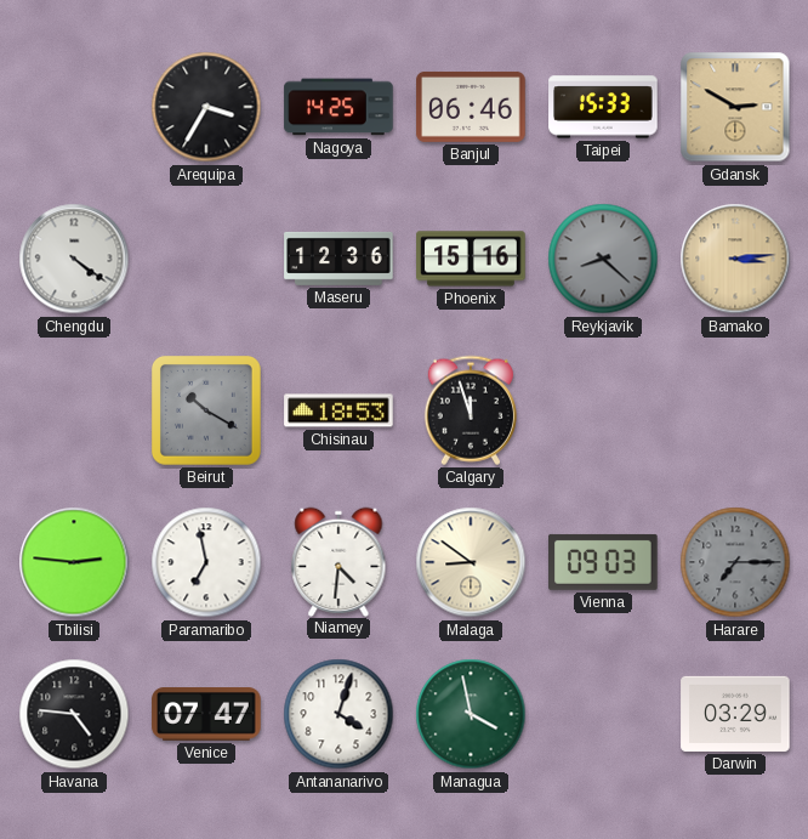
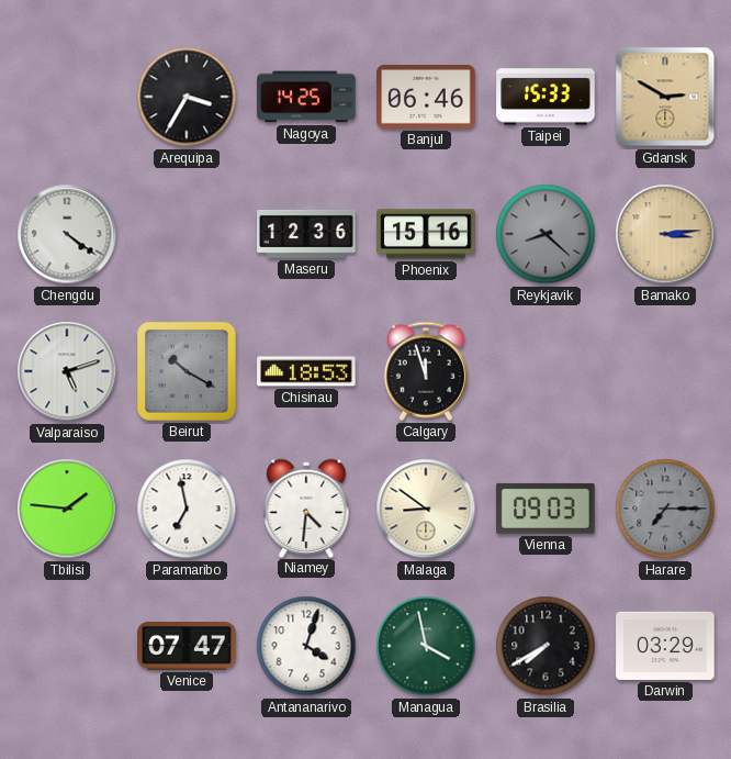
Valparaiso: none -> 5:12
Tbilisi: 2:46 -> 1:46
Havana: 4:46 -> none
Brasilia: none -> 7:40
